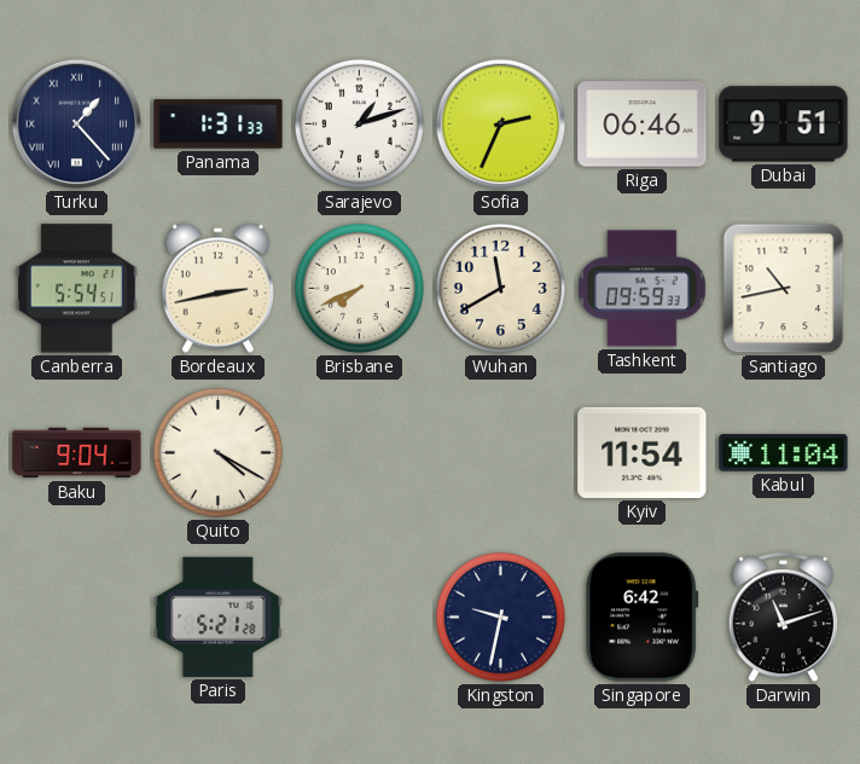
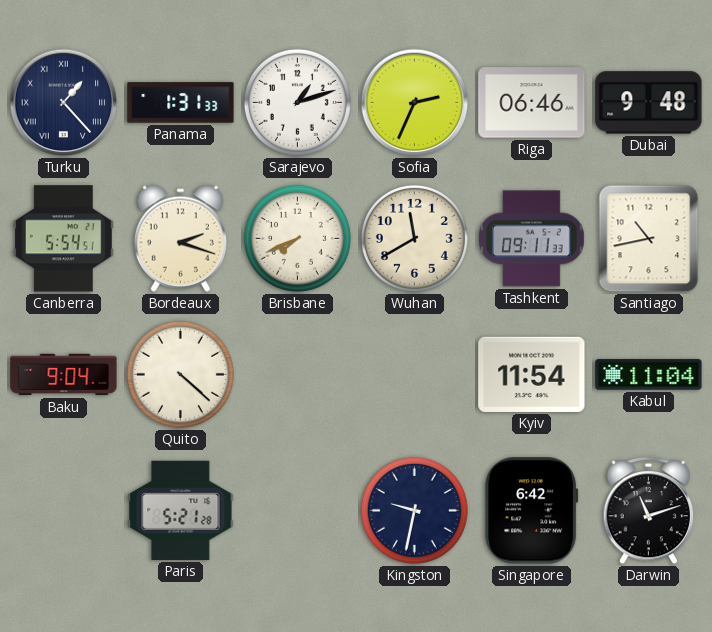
Dubai: 9:51 -> 9:48
Bordeaux: 2:43 -> 2:18
Tashkent: 09:59 -> 09:11
Quito: 4:20 -> 4:22
